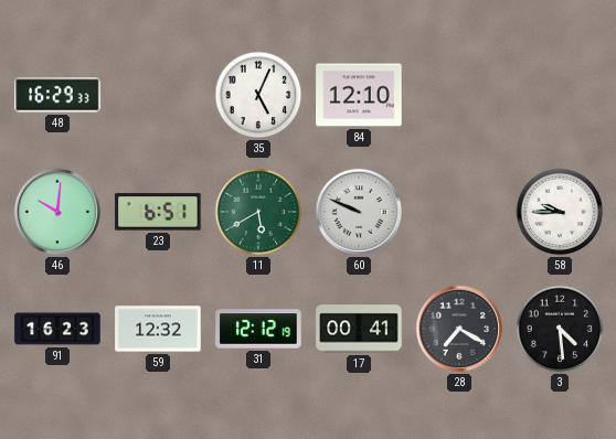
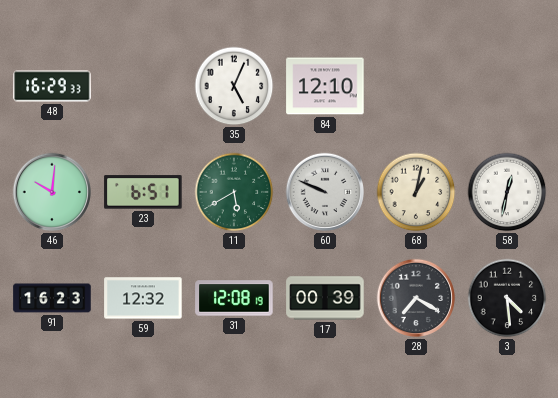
68: none -> 1:02
58: 9:45 -> 12:32
31: 12:12 -> 12:08
17: 00:41 -> 00:39
